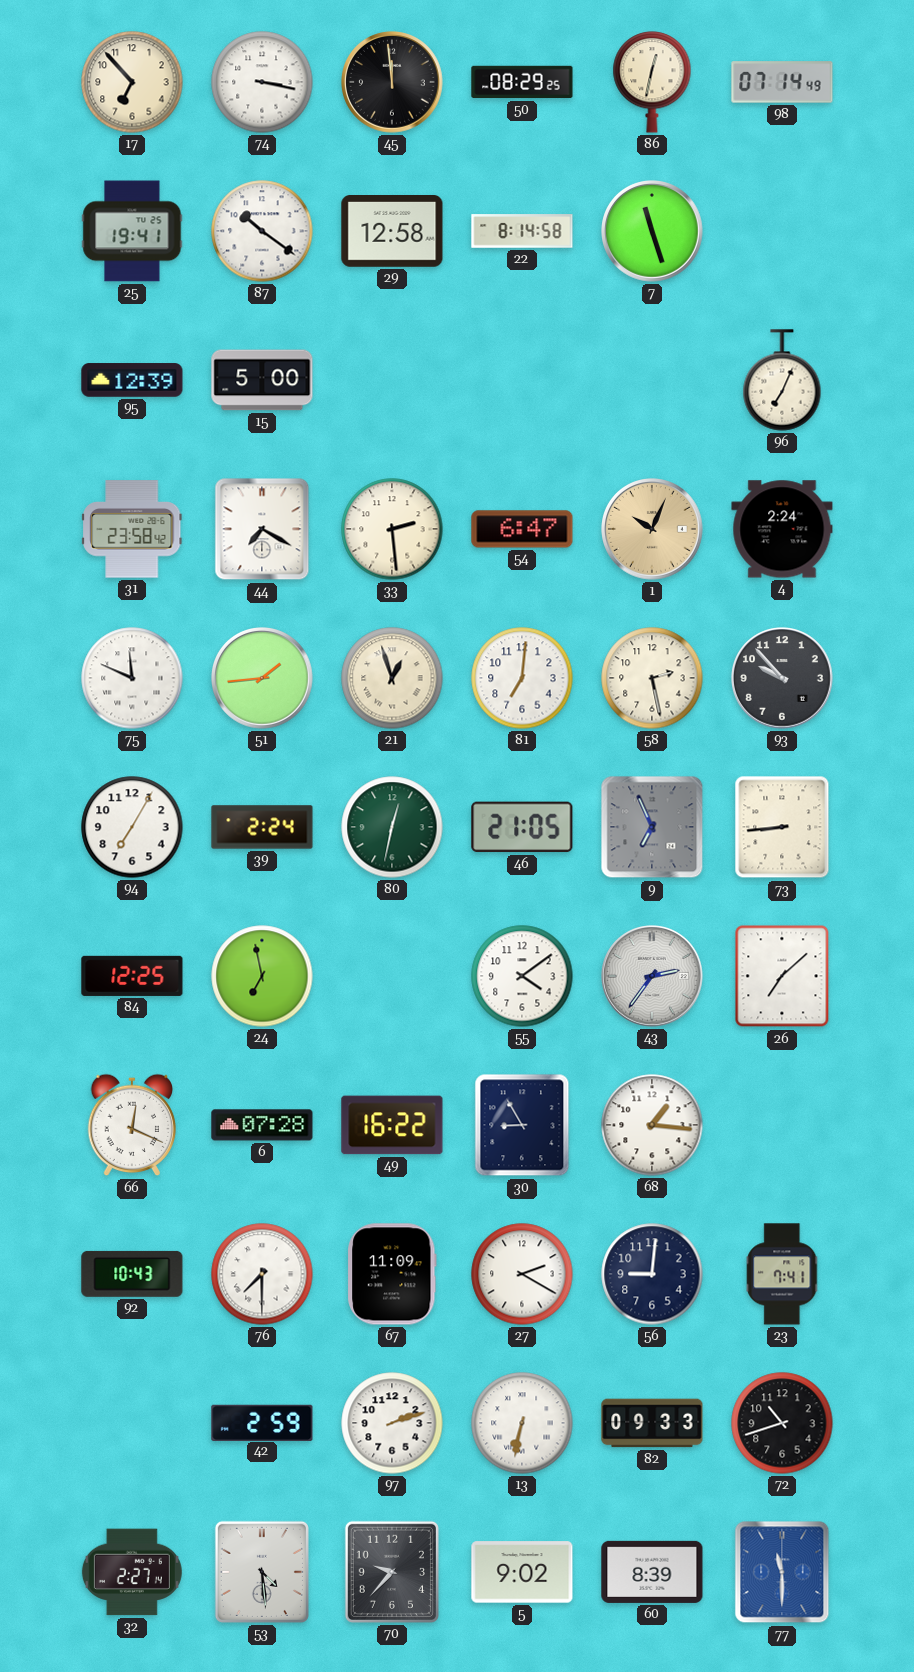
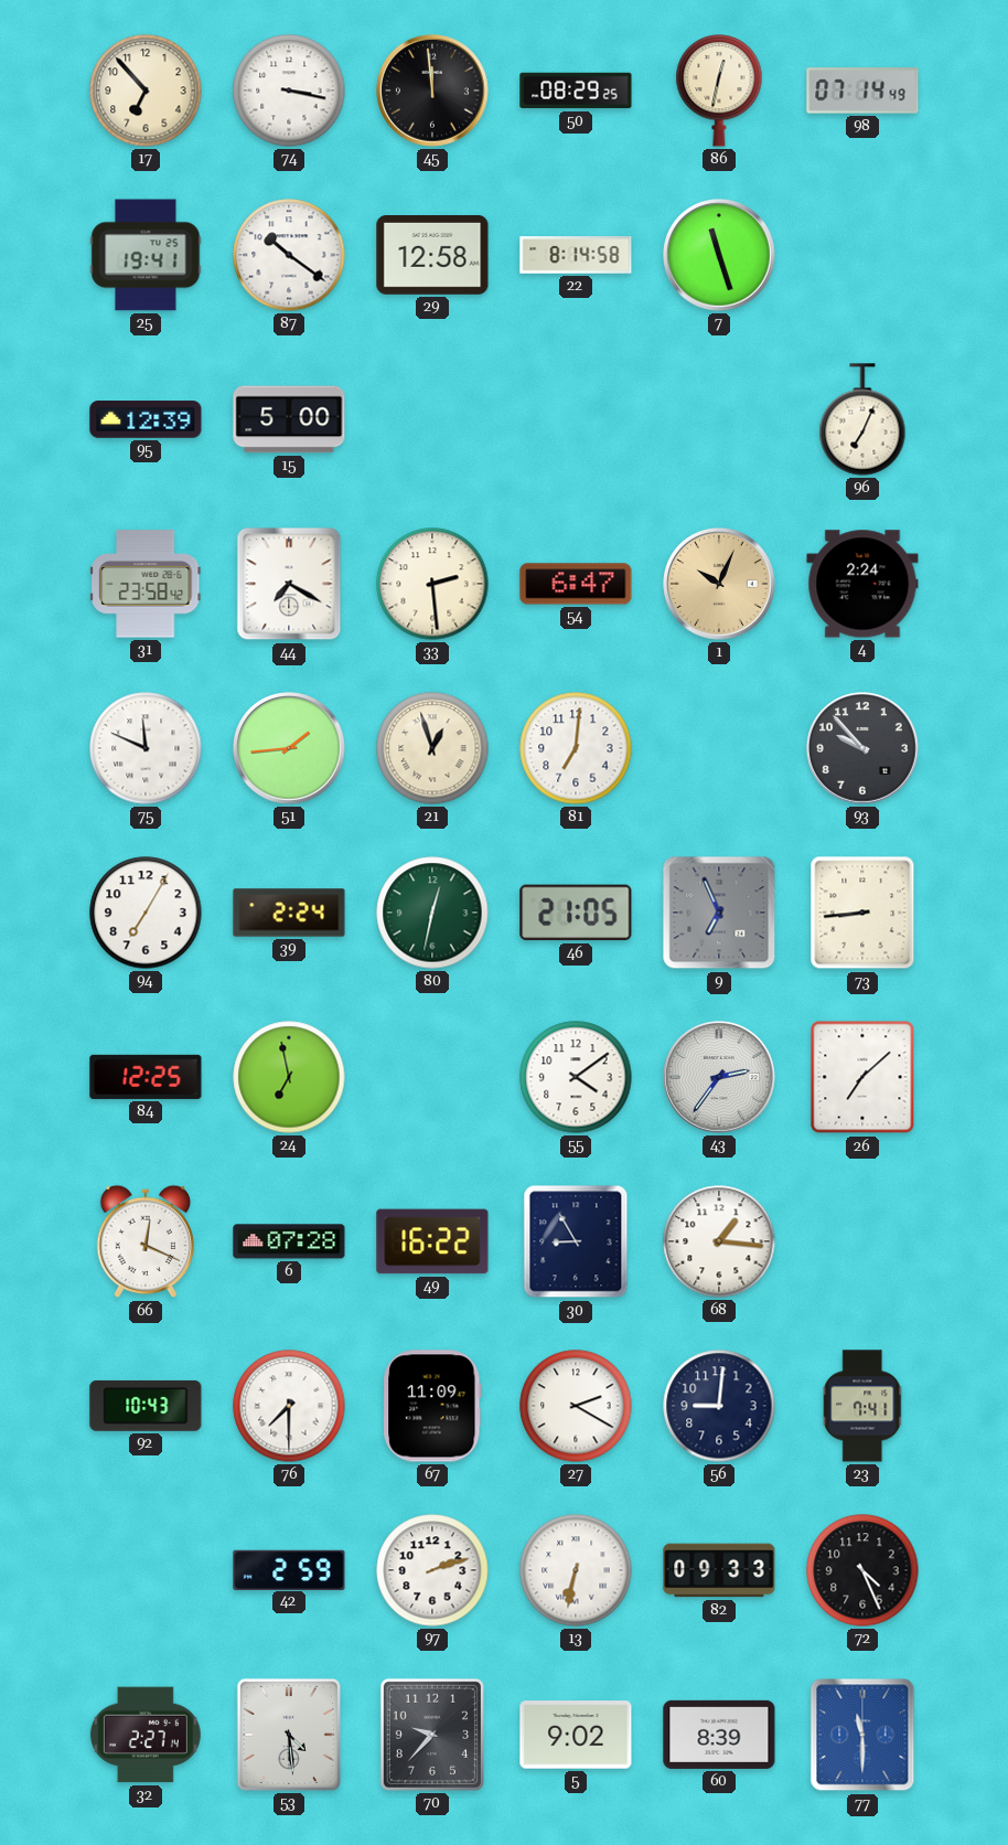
58: 2:28 -> none
72: 10:42 -> 4:26
